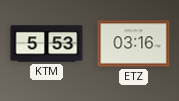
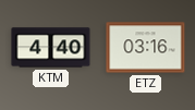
KTM: 5:53 -> 4:40
